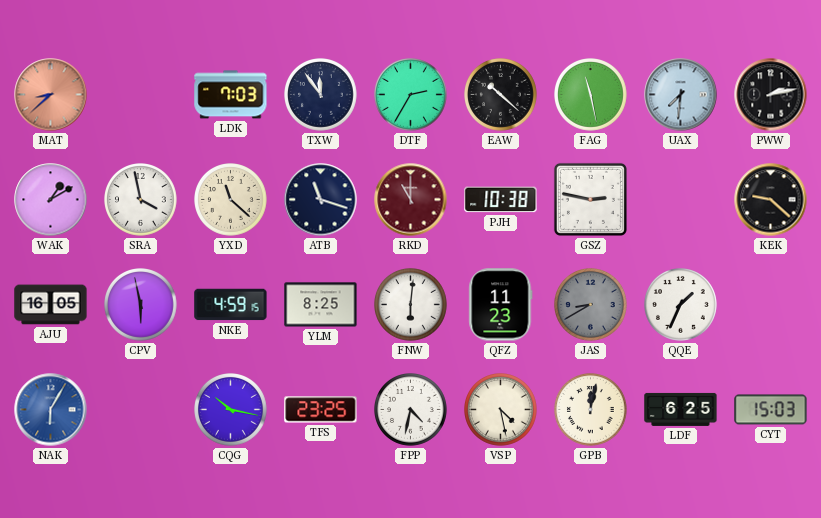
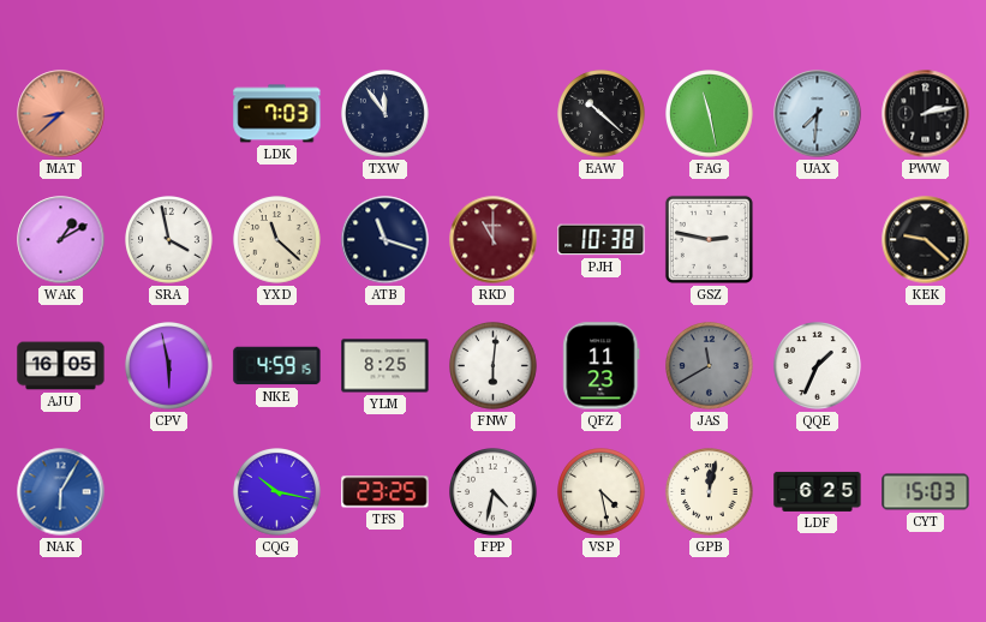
DTF: 2:35 -> none
JAS: 8:40 -> 11:40
